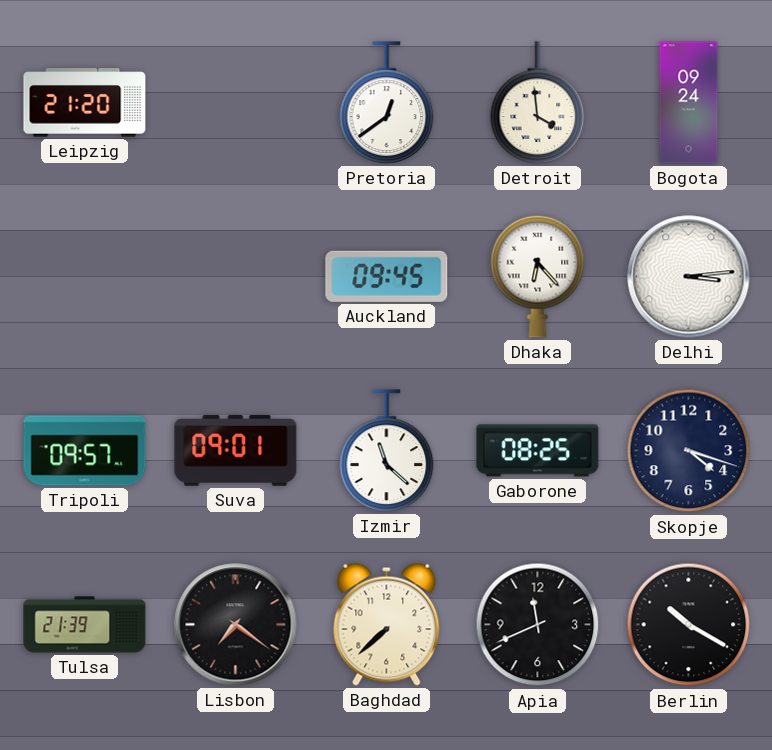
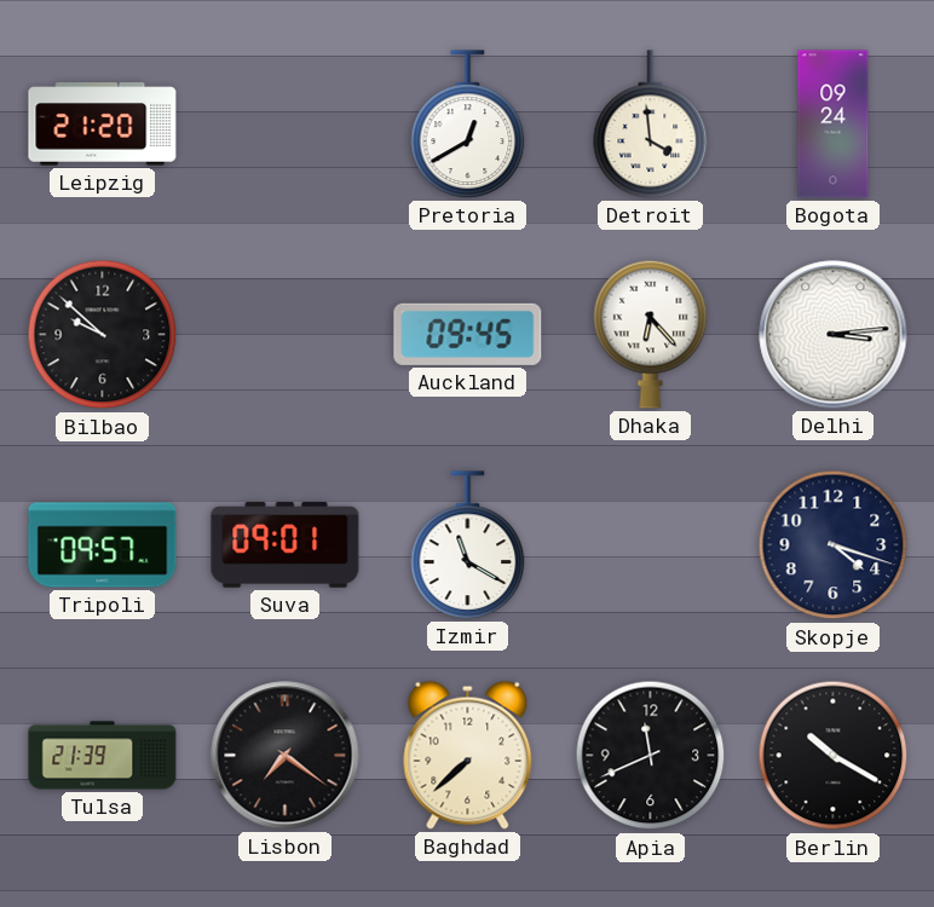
Pretoria: 12:39 -> 12:40
Bilbao: none -> 9:52
Izmir: 11:22 -> 11:20
Gaborone: 08:25 -> none
